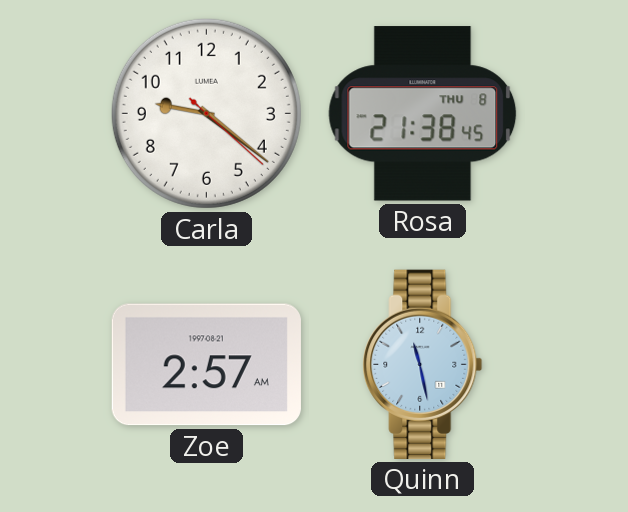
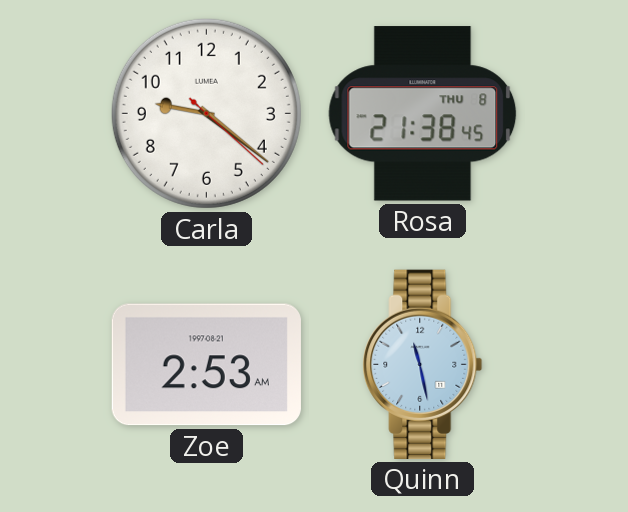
Zoe: 2:57 -> 2:53
